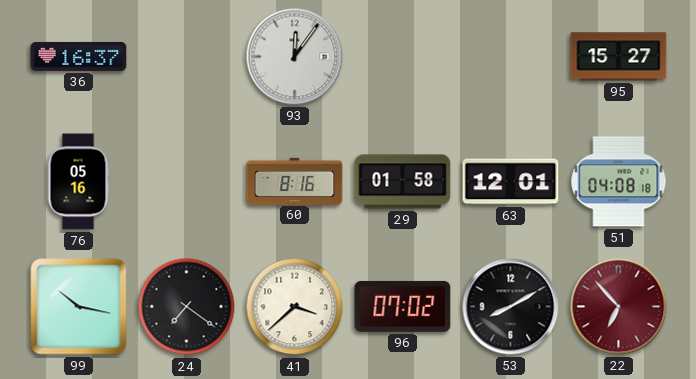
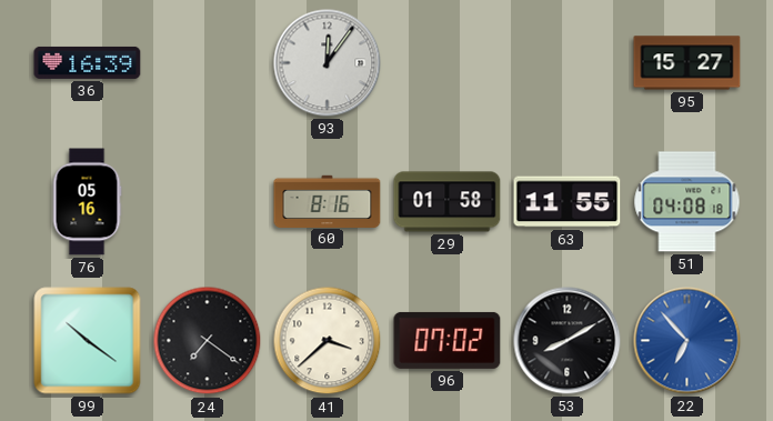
36: 16:37 -> 16:39
63: 12:01 -> 11:55
99: 10:17 -> 10:21
22 dial: burgundy -> blue
